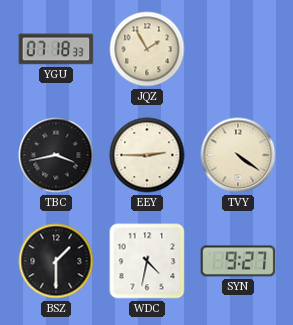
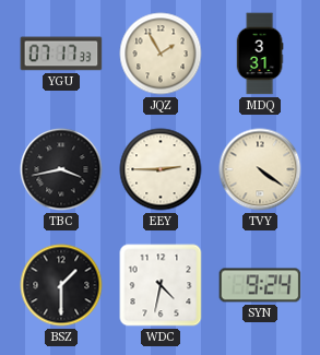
YGU: 07:18 -> 07:17
MDQ: none -> 3:31
SYN: 9:27 -> 9:24
